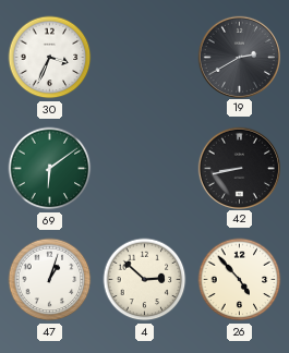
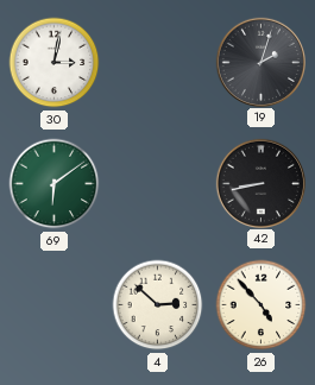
30: 3:34 -> 3:02
19: 2:40 -> 2:03
47: 1:03 -> none
